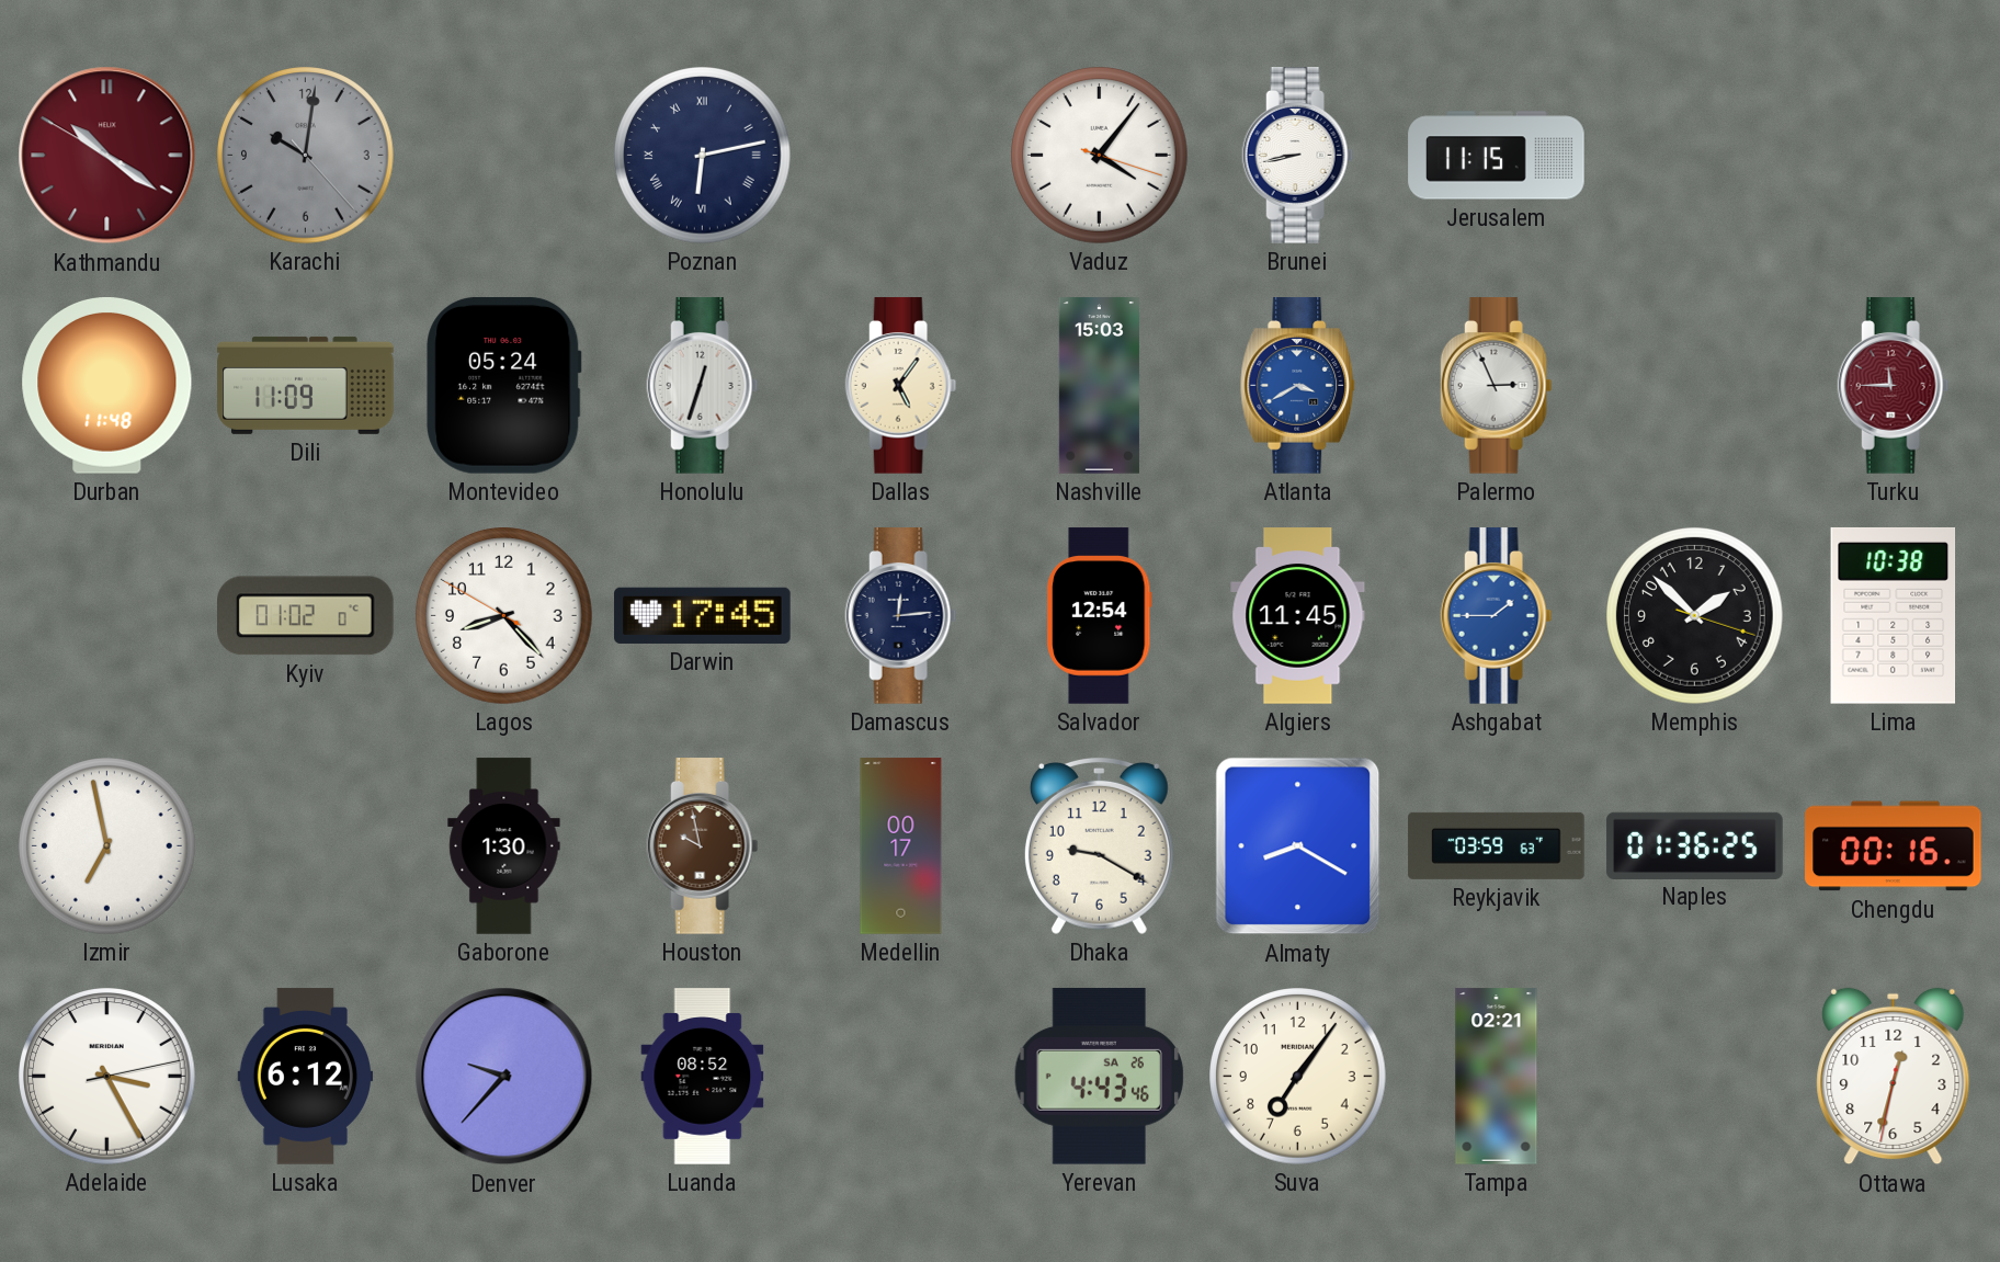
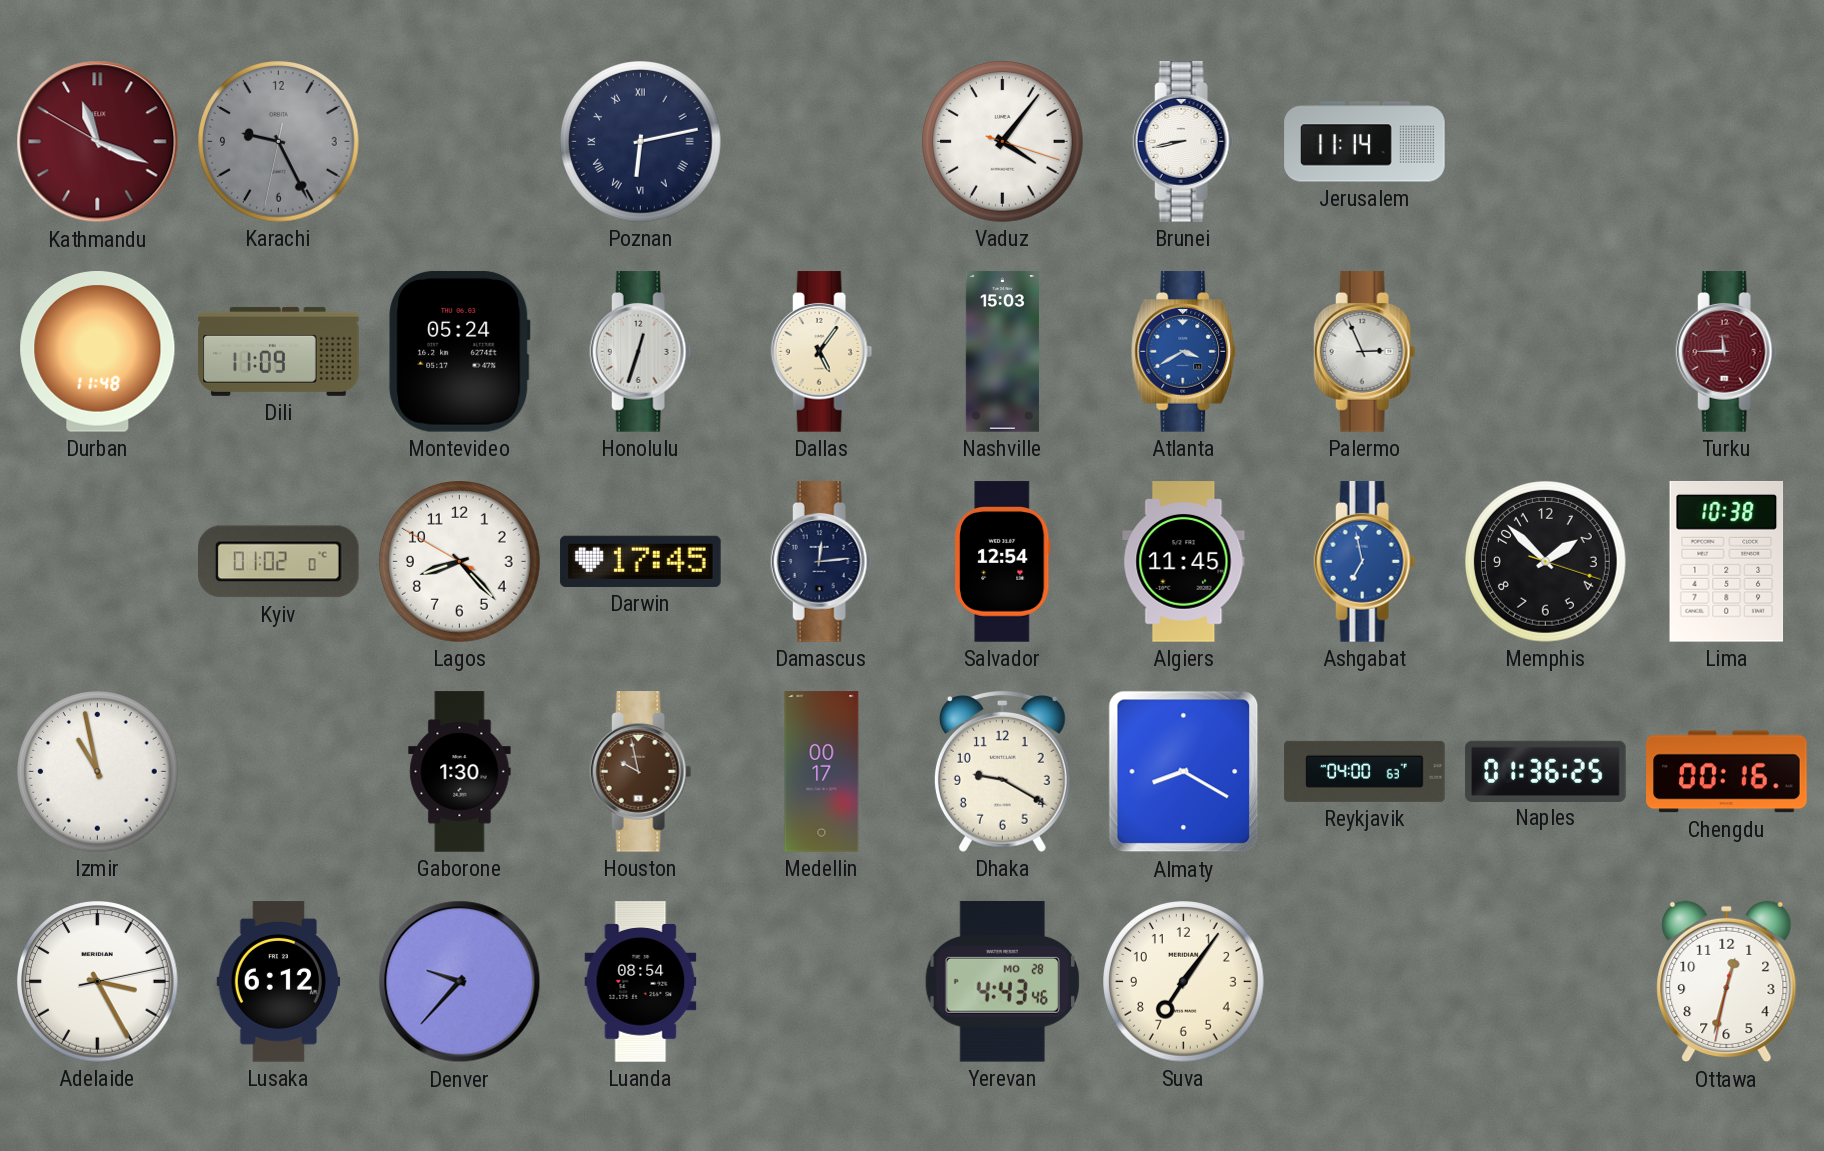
Kathmandu: 10:20 -> 11:18
Karachi: 10:01 -> 9:25
Jerusalem: 11:15 -> 11:14
Ashgabat: 1:45 -> 6:58
Izmir: 6:58 -> 10:58
Reykjavik: 03:59 -> 04:00
Luanda: 08:52 -> 08:54
Yerevan date: SA 26 -> MO 28
Tampa: 02:21 -> none
